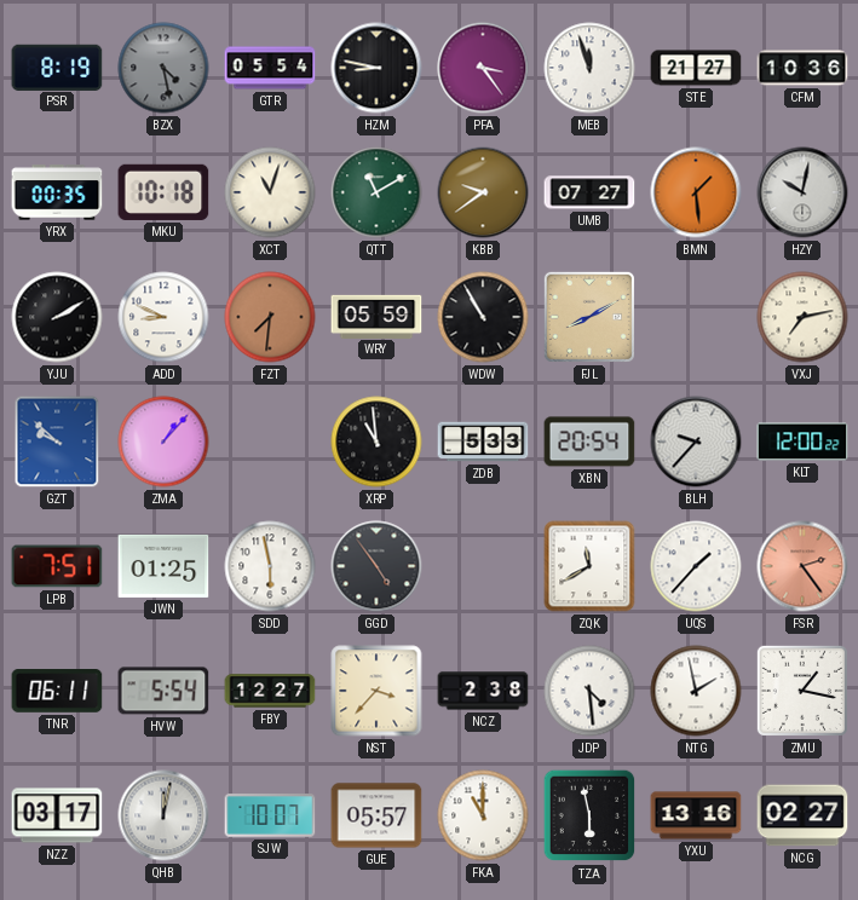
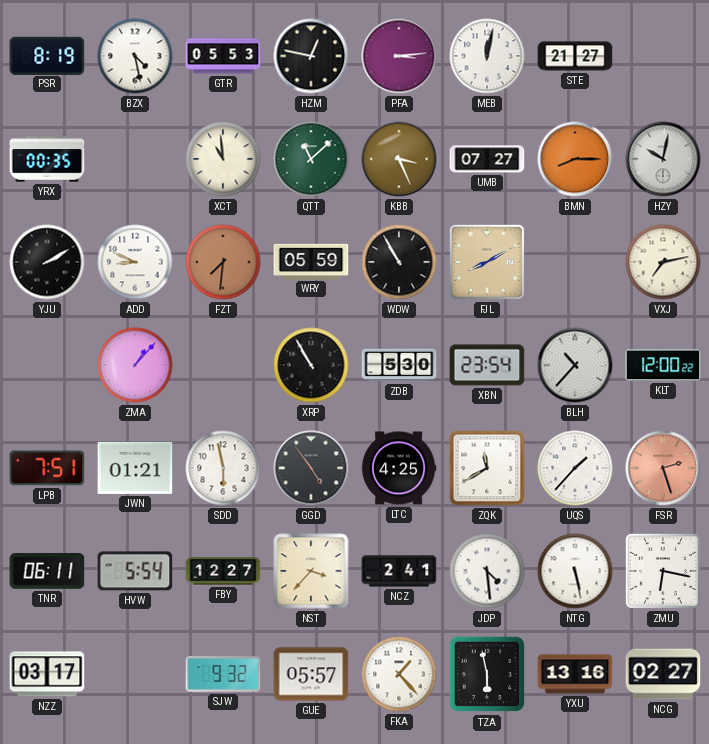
BZX dial: grey -> white
GTR: 05:54 -> 05:53
HZM: 8:47 -> 12:47
PFA: 3:24 -> 3:14
MEB: 11:57 -> 12:02
CFM: 10:36 -> none
MKU: 10:18 -> none
XCT: 11:03 -> 10:59
QTT: 11:10 -> 11:08
KBB: 9:39 -> 3:26
BMN: 1:29 -> 8:15
GZT: 9:52 -> none
XRP: 10:59 -> 10:55
ZDB: 5:33 -> 5:30
XBN: 20:54 -> 23:54
BLH: 9:37 -> 10:37
JWN: 01:25 -> 01:21
LTC: none -> 4:25
FSR: 2:24 -> 2:27
NCZ: 2:38 -> 2:41
NTG: 1:58 -> 5:28
ZMU: 1:17 -> 6:17
QHB: 12:02 -> none
SJW: 10:07 -> 9:32
FKA: 11:00 -> 1:23
